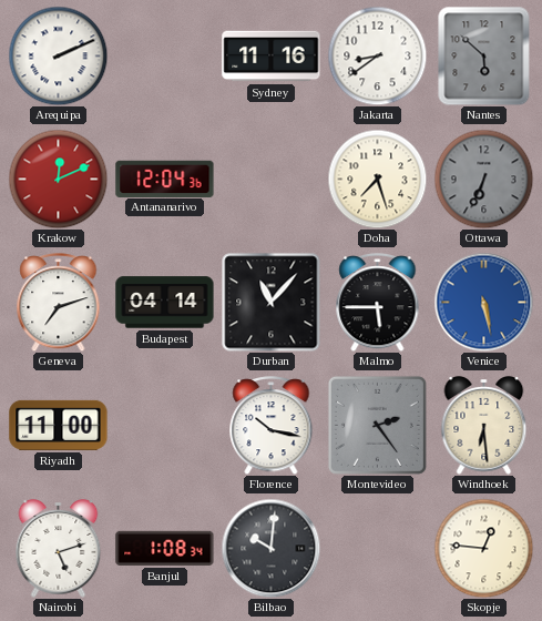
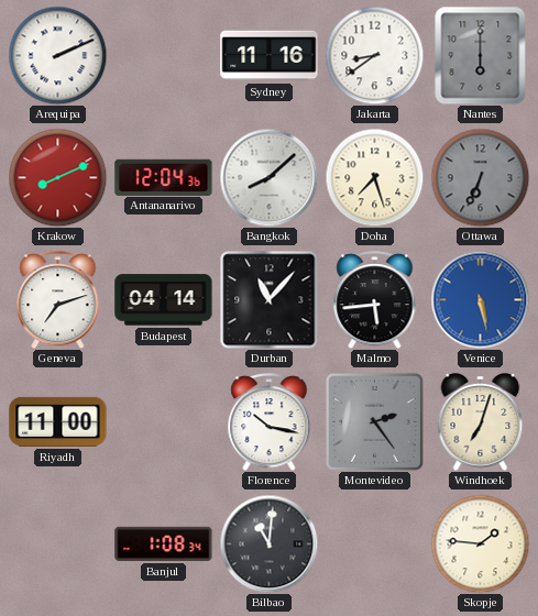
Nantes: 5:52 -> 6:00
Krakow: 12:11 -> 8:11
Bangkok: none -> 8:08
Malmo: 5:45 -> 5:44
Windhoek: 6:29 -> 7:03
Nairobi: 5:12 -> none
Bilbao: 10:01 -> 11:01
Skopje: 12:46 -> 1:46
